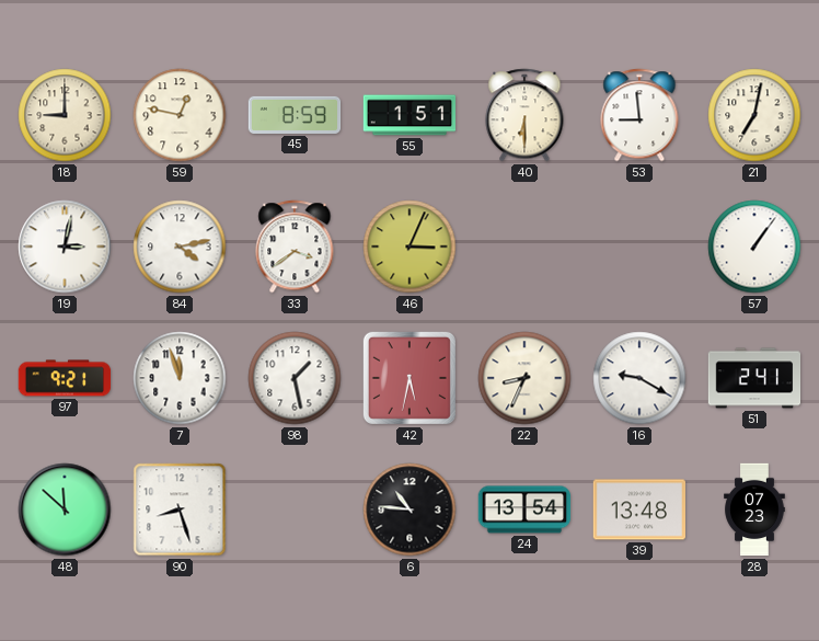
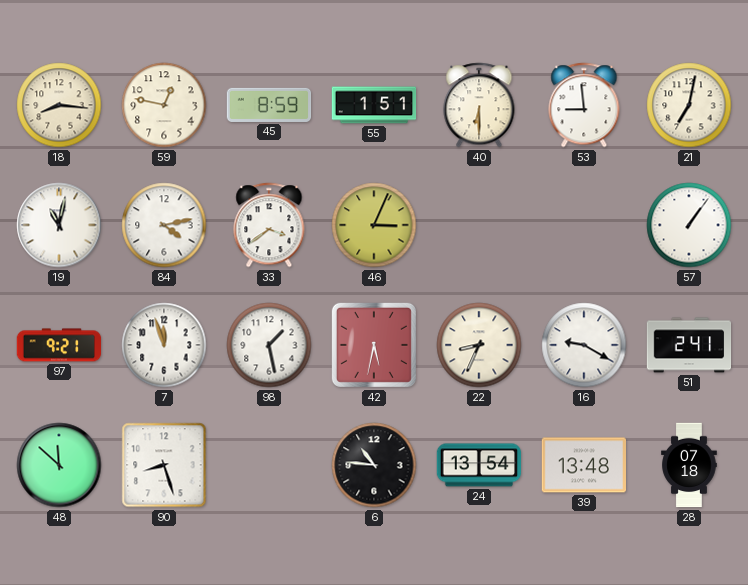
18: 9:00 -> 8:16
19: 3:02 -> 11:02
28: 07:23 -> 07:18
